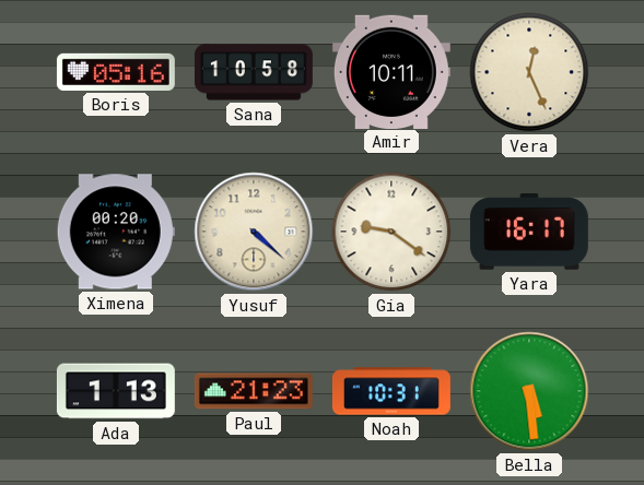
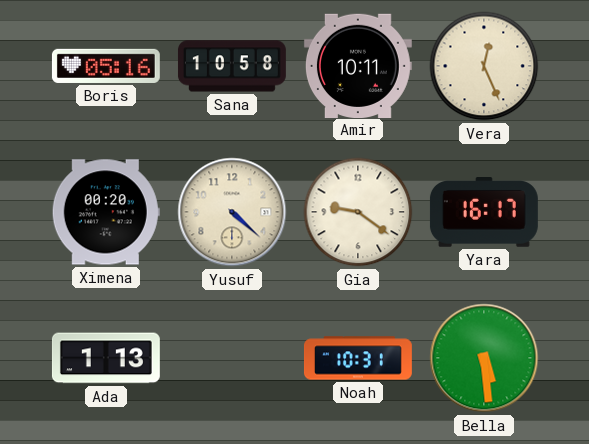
Paul: 21:23 -> none
